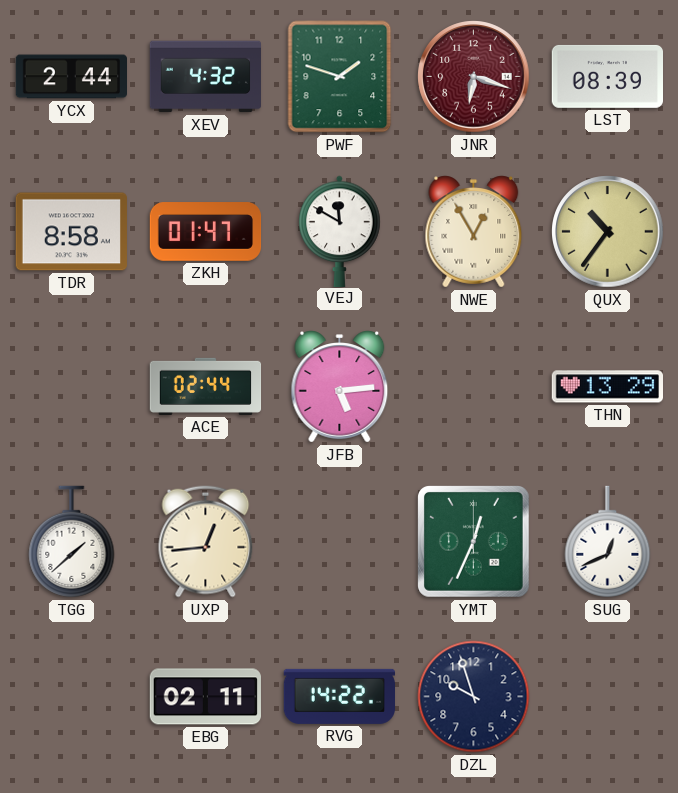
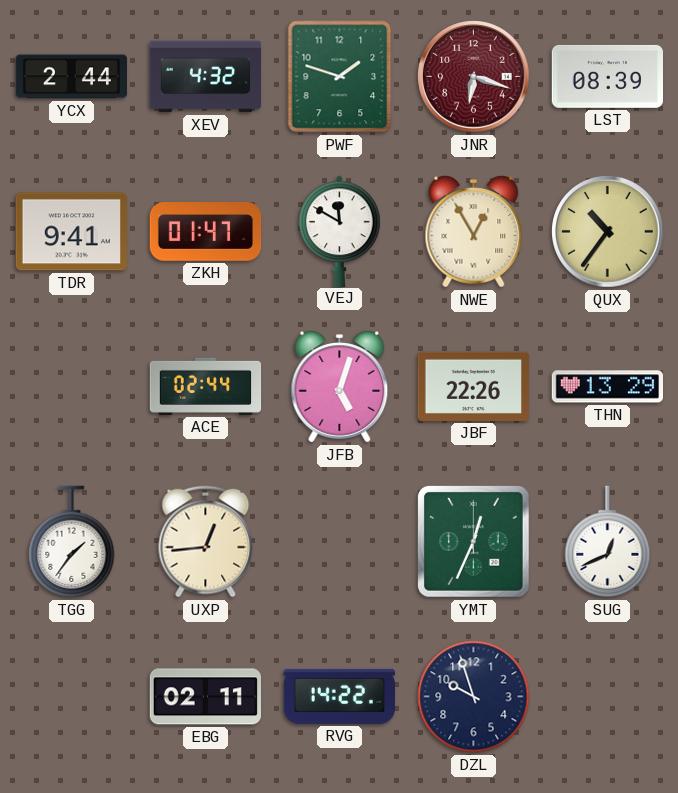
TDR: 8:58 -> 9:41
JFB: 5:14 -> 5:03
JBF: none -> 22:26
TGG: 1:38 -> 1:36
